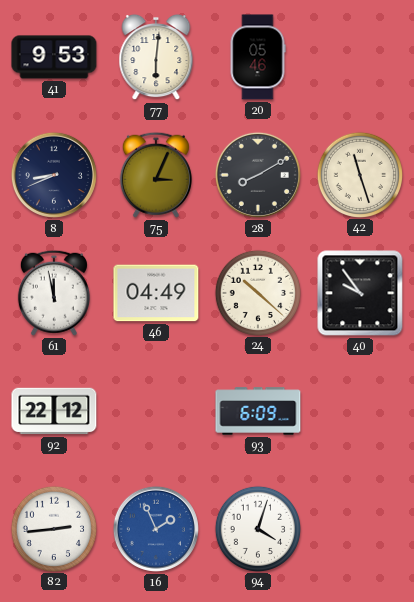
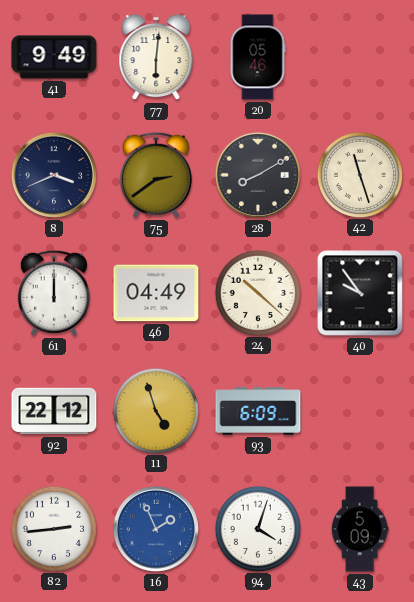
41: 9:53 -> 9:49
8: 8:41 -> 3:41
75: 3:04 -> 2:39
61: 11:58 -> 12:00
11: none -> 4:57
43: none -> 5:09
